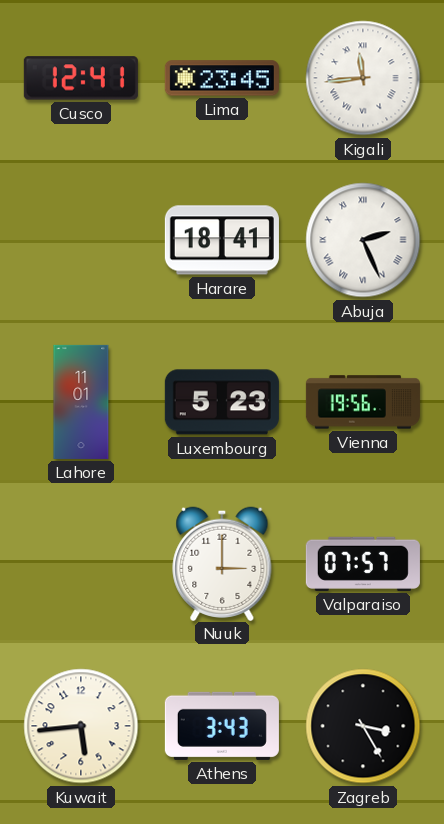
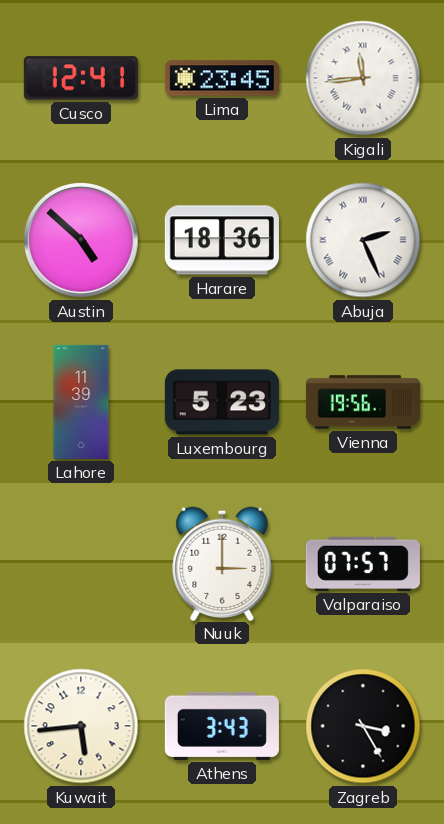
Austin: none -> 4:52
Harare: 18:41 -> 18:36
Lahore: 11:01 -> 11:39
